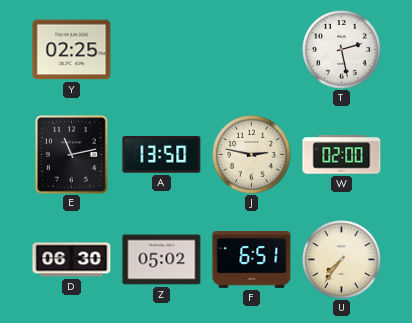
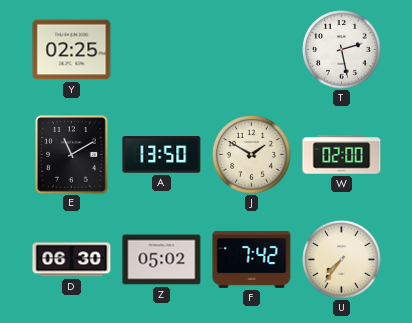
E: 11:13 -> 11:10
J: 2:47 -> 1:50
F: 6:51 -> 7:42
